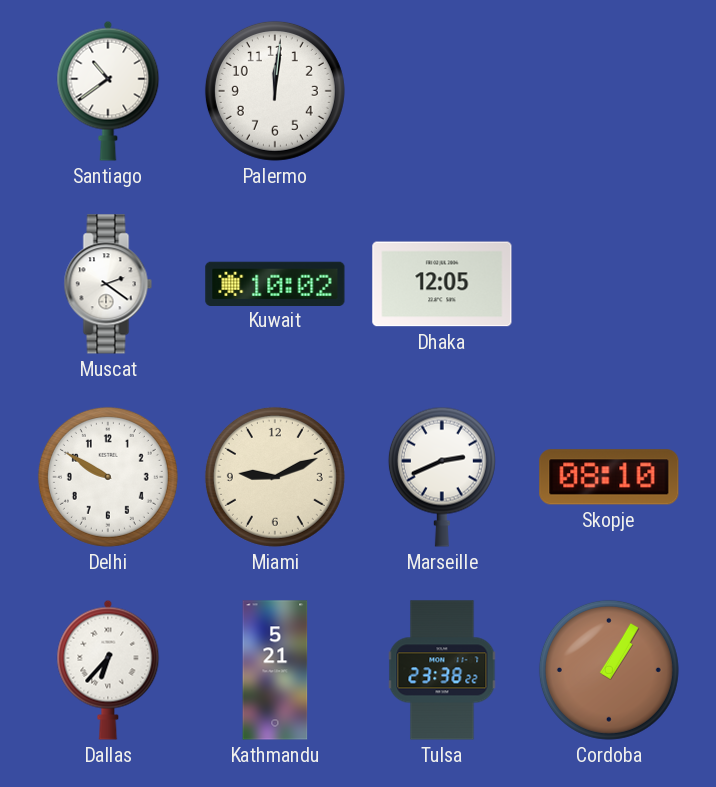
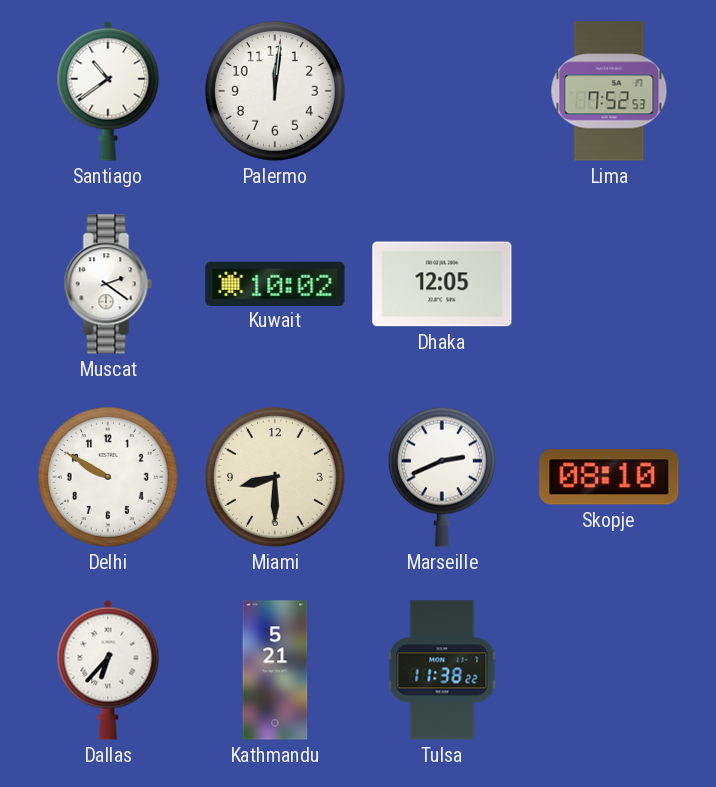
Lima: none -> 7:52
Miami: 9:11 -> 8:30
Tulsa: 23:38 -> 11:38
Cordoba: 1:05 -> none
